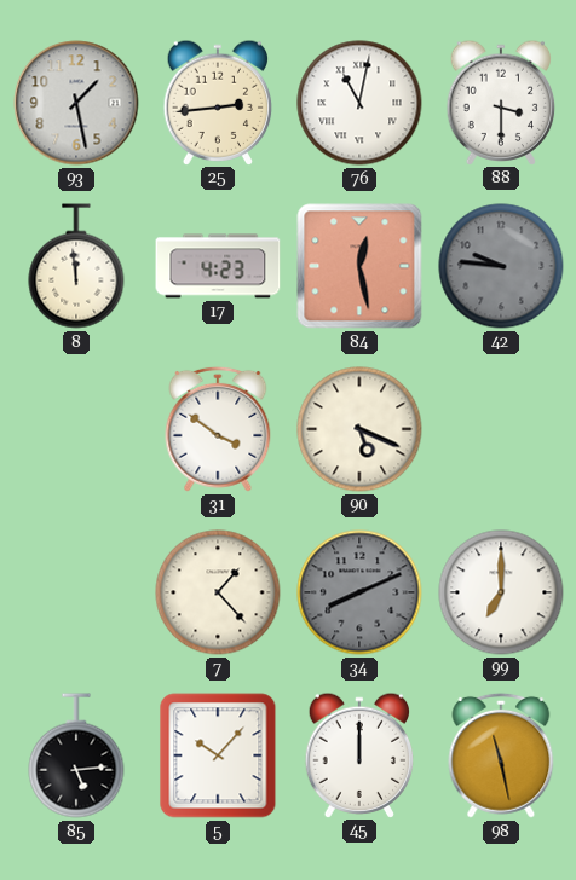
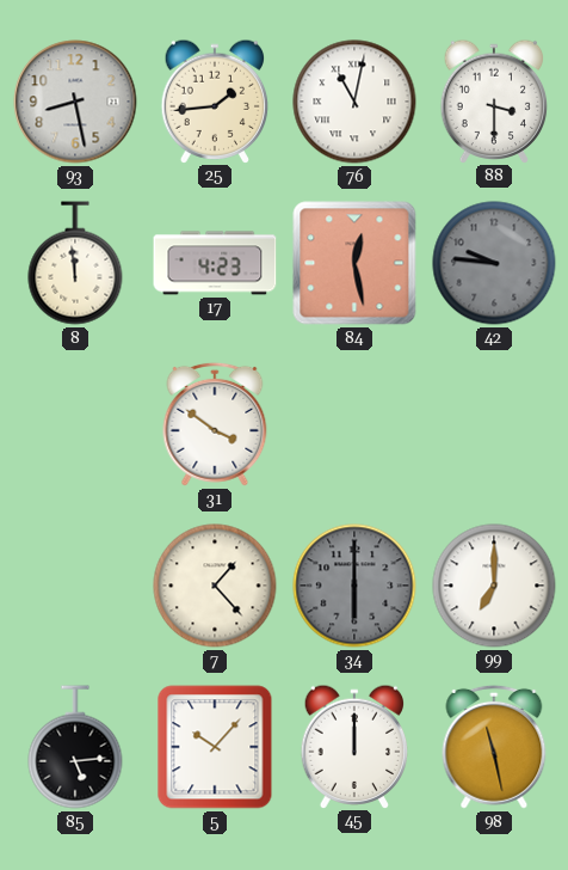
93: 1:28 -> 8:28
25: 2:44 -> 1:44
90: 5:19 -> none
34: 8:11 -> 6:00
